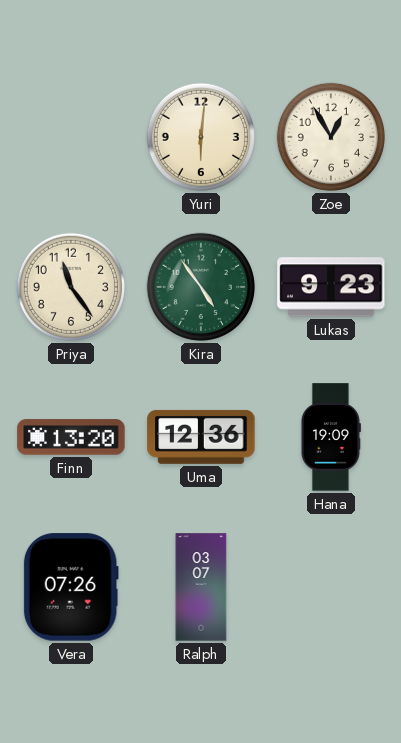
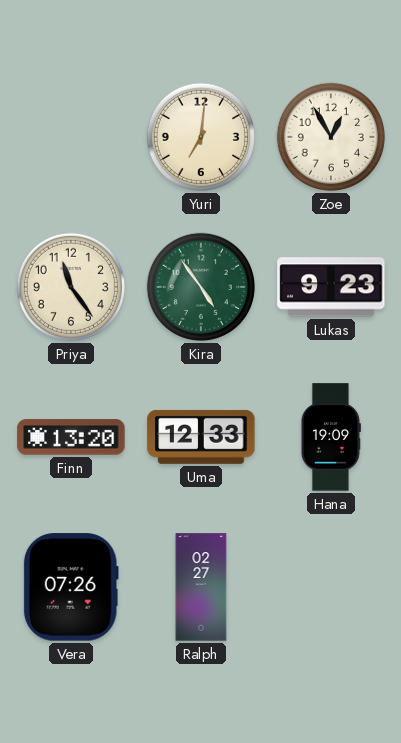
Yuri: 6:01 -> 7:01
Uma: 12:36 -> 12:33
Ralph: 03:07 -> 02:27
